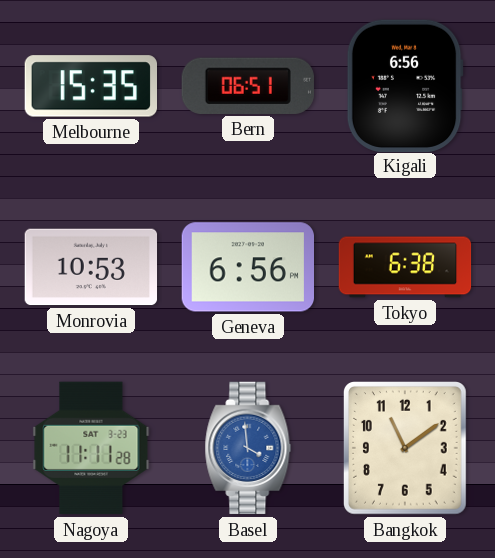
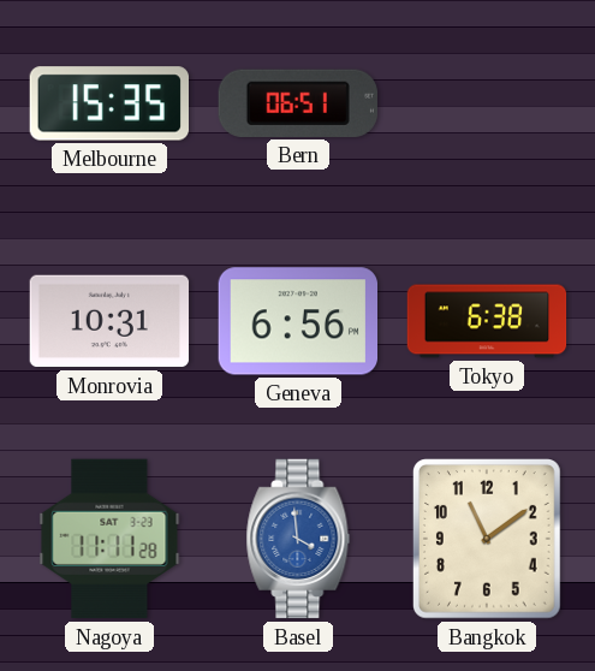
Kigali: 6:56 -> none
Monrovia: 10:53 -> 10:31
